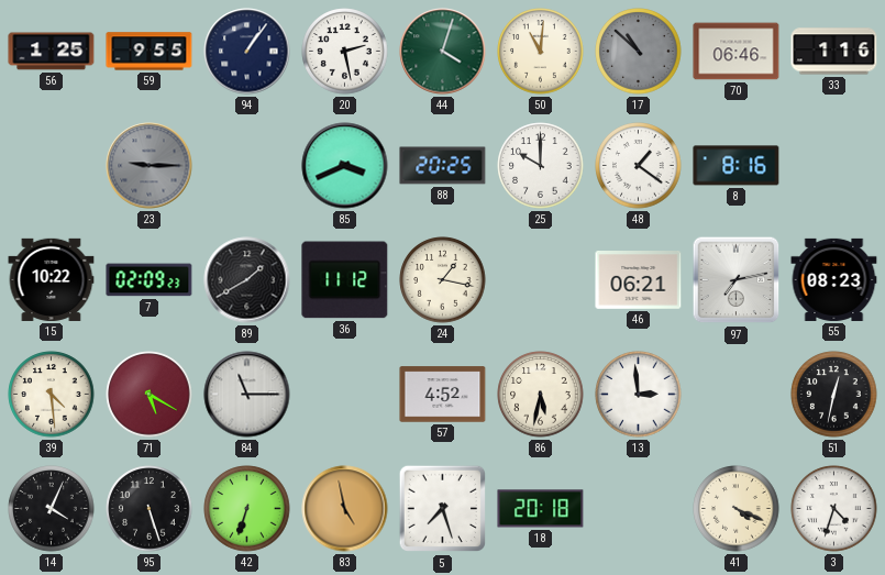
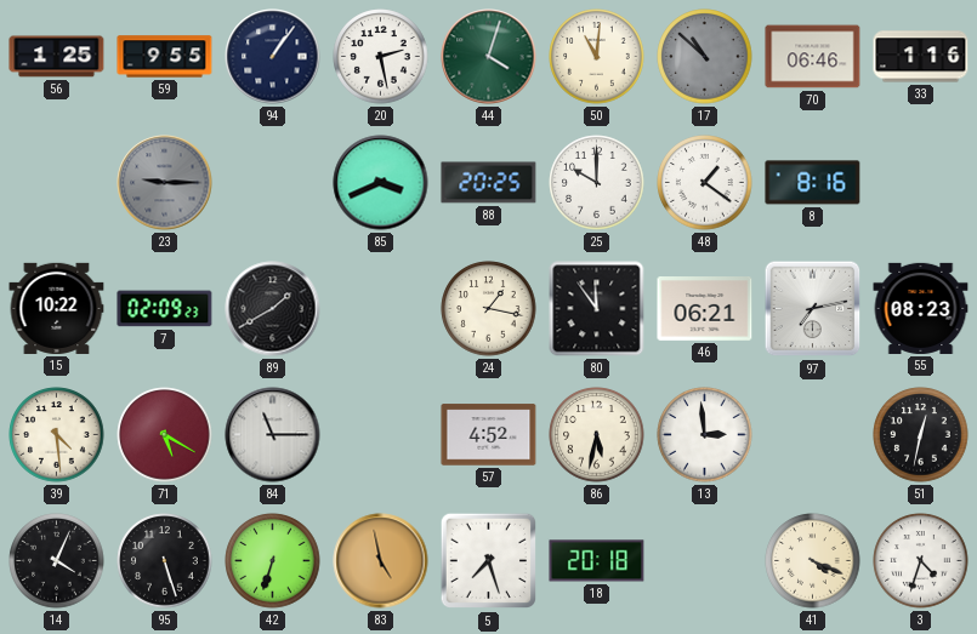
36: 11:12 -> none
80: none -> 11:54
